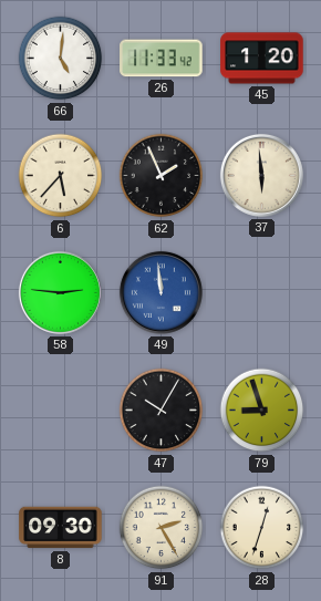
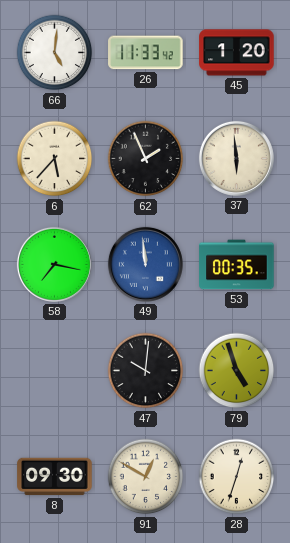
58: 2:46 -> 7:17
53: none -> 00:35
47: 10:05 -> 10:01
79: 8:57 -> 4:57
91: 2:25 -> 12:50
